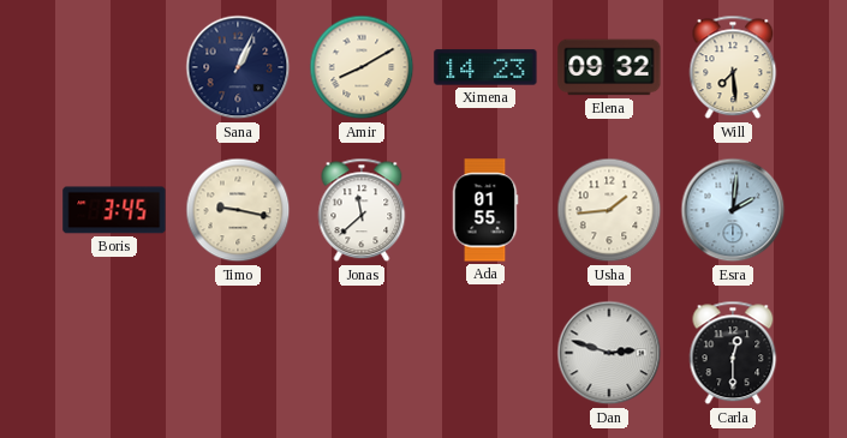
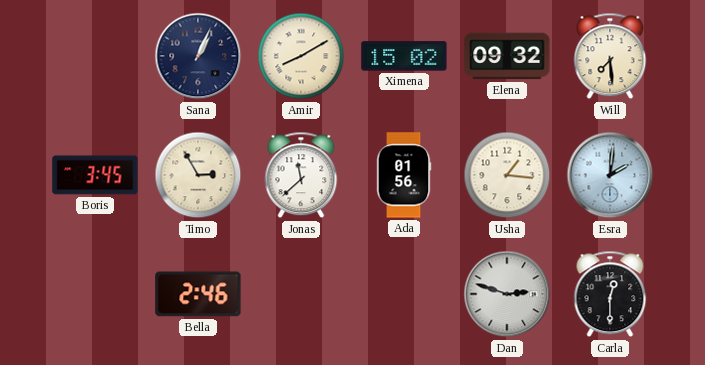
Ximena: 14:23 -> 15:02
Timo: 9:17 -> 2:55
Ada: 01:55 -> 01:56
Usha: 1:44 -> 1:16
Bella: none -> 2:46
